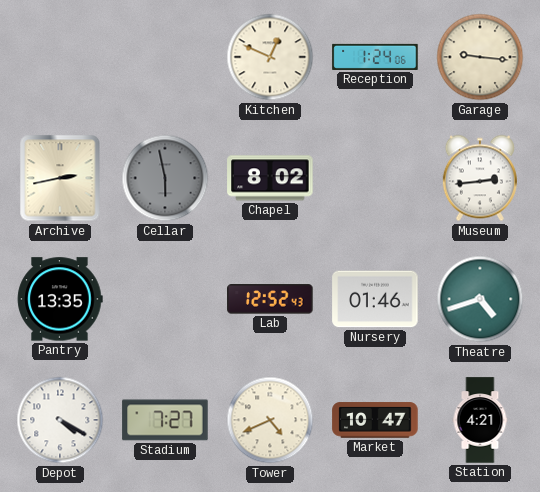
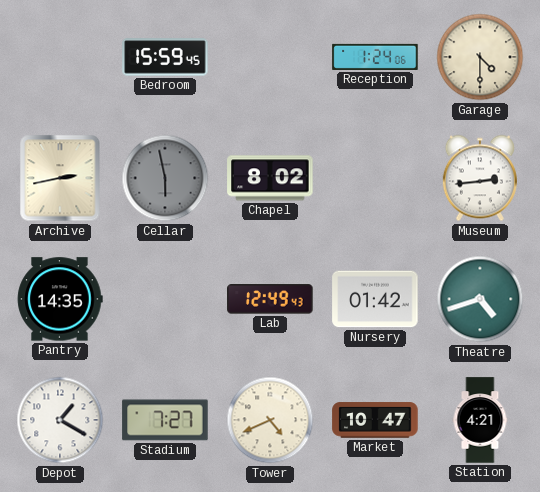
Bedroom: none -> 15:59
Kitchen: 12:49 -> none
Garage: 9:16 -> 4:30
Pantry: 13:35 -> 14:35
Lab: 12:52 -> 12:49
Nursery: 01:46 -> 01:42
Depot: 4:20 -> 1:20
